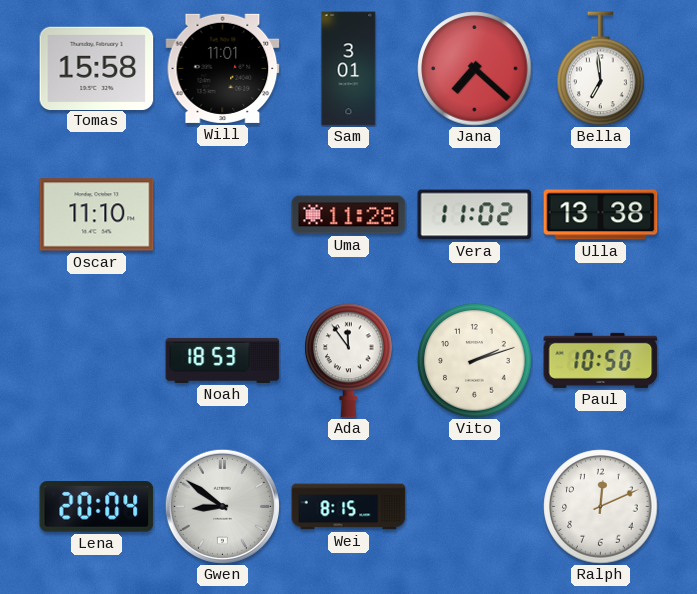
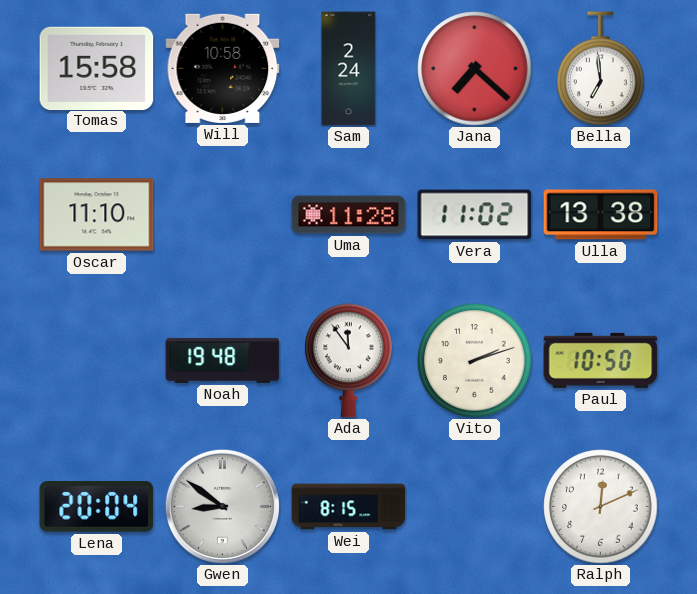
Will: 11:01 -> 10:58
Sam: 3:01 -> 2:24
Noah: 18:53 -> 19:48
